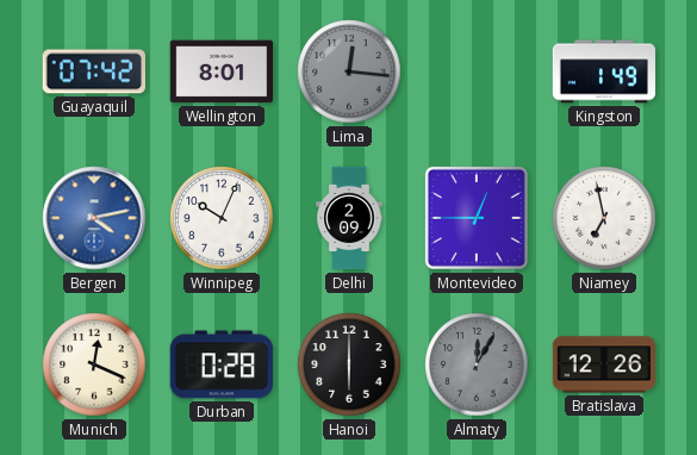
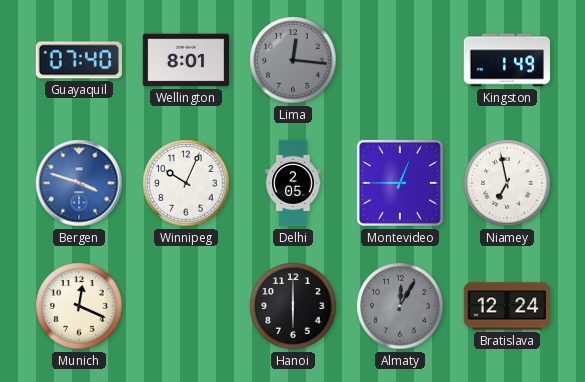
Guayaquil: 07:42 -> 07:40
Bergen: 4:13 -> 3:48
Delhi: 2:09 -> 2:05
Durban: 0:28 -> none
Bratislava: 12:26 -> 12:24
